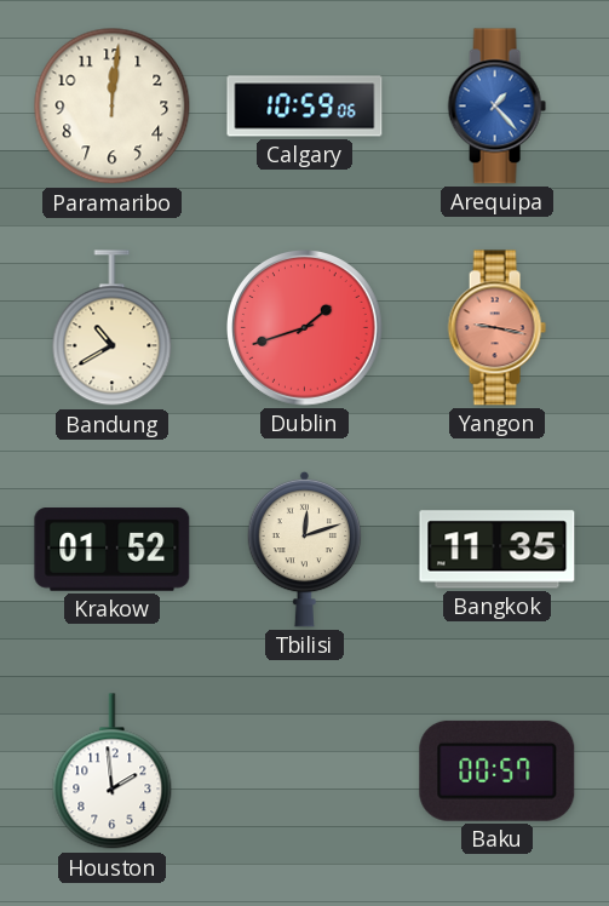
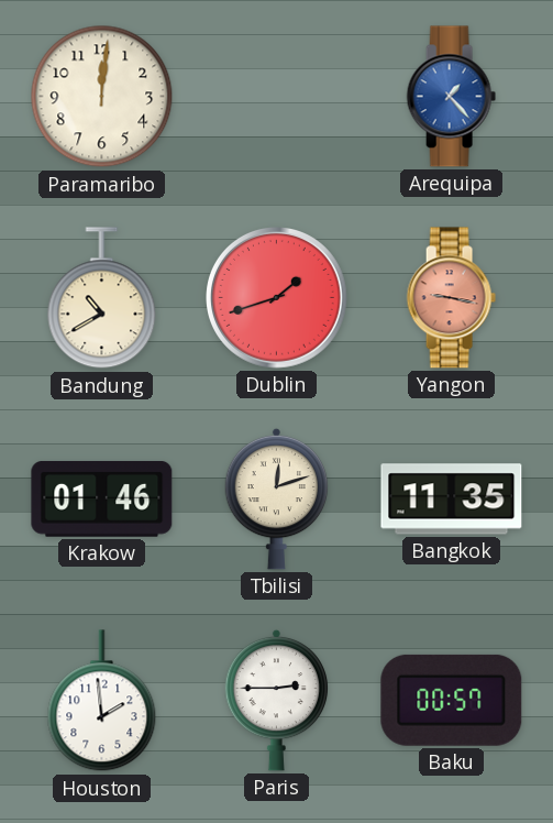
Calgary: 10:59 -> none
Krakow: 01:52 -> 01:46
Paris: none -> 2:45
